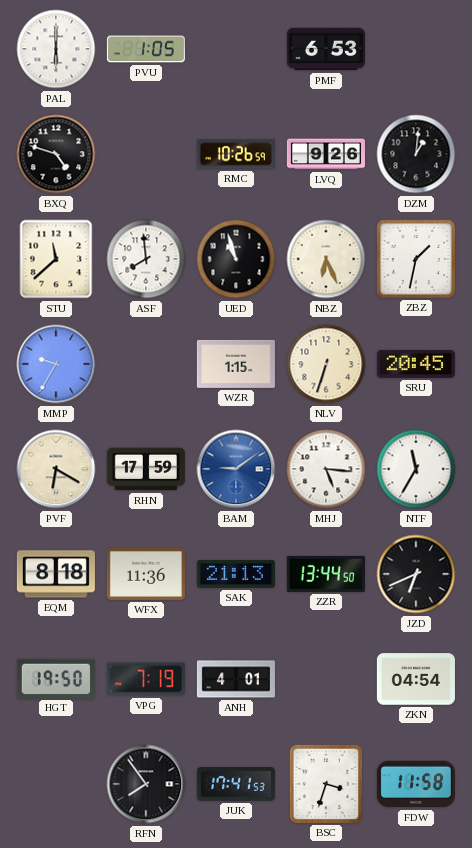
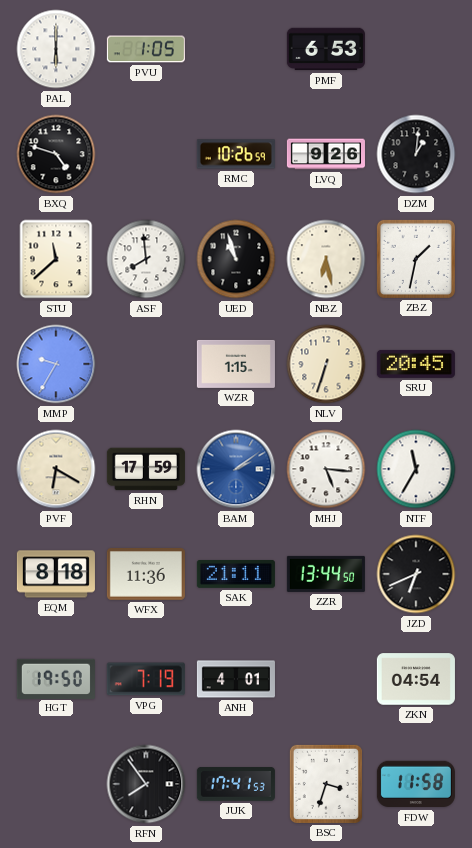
NBZ: 6:26 -> 6:28
BAM: 9:09 -> 2:09
SAK: 21:13 -> 21:11
